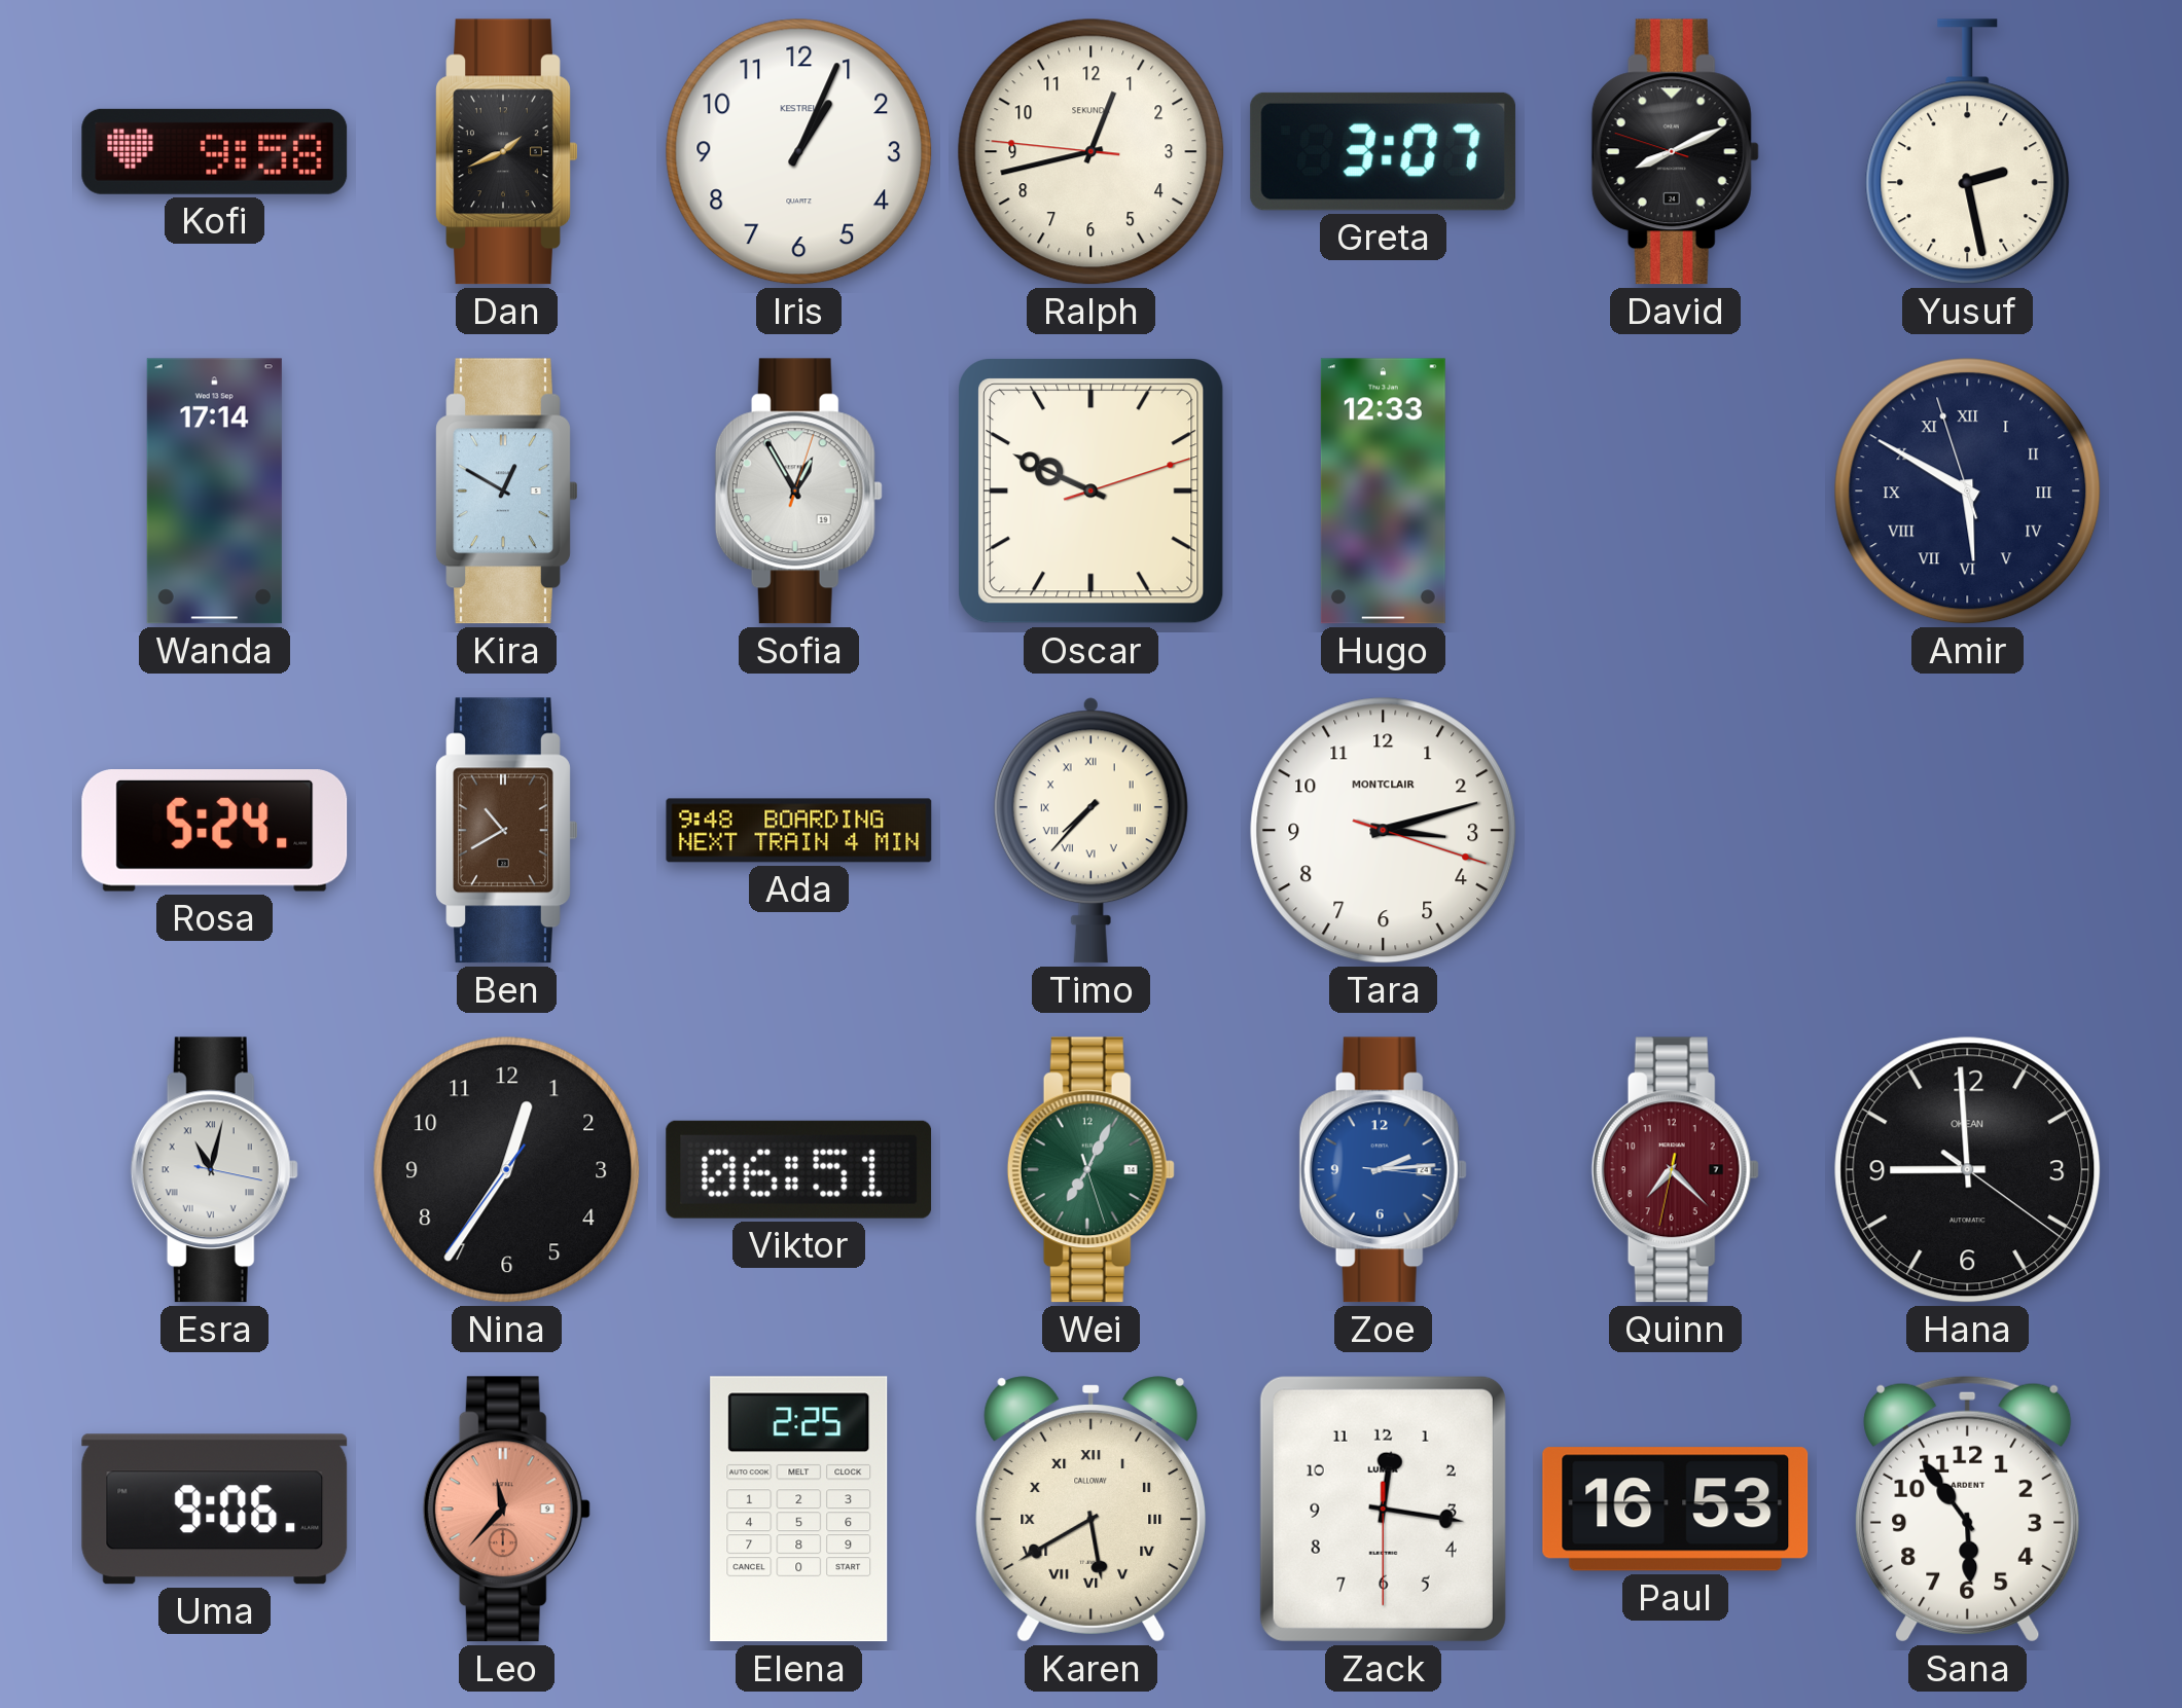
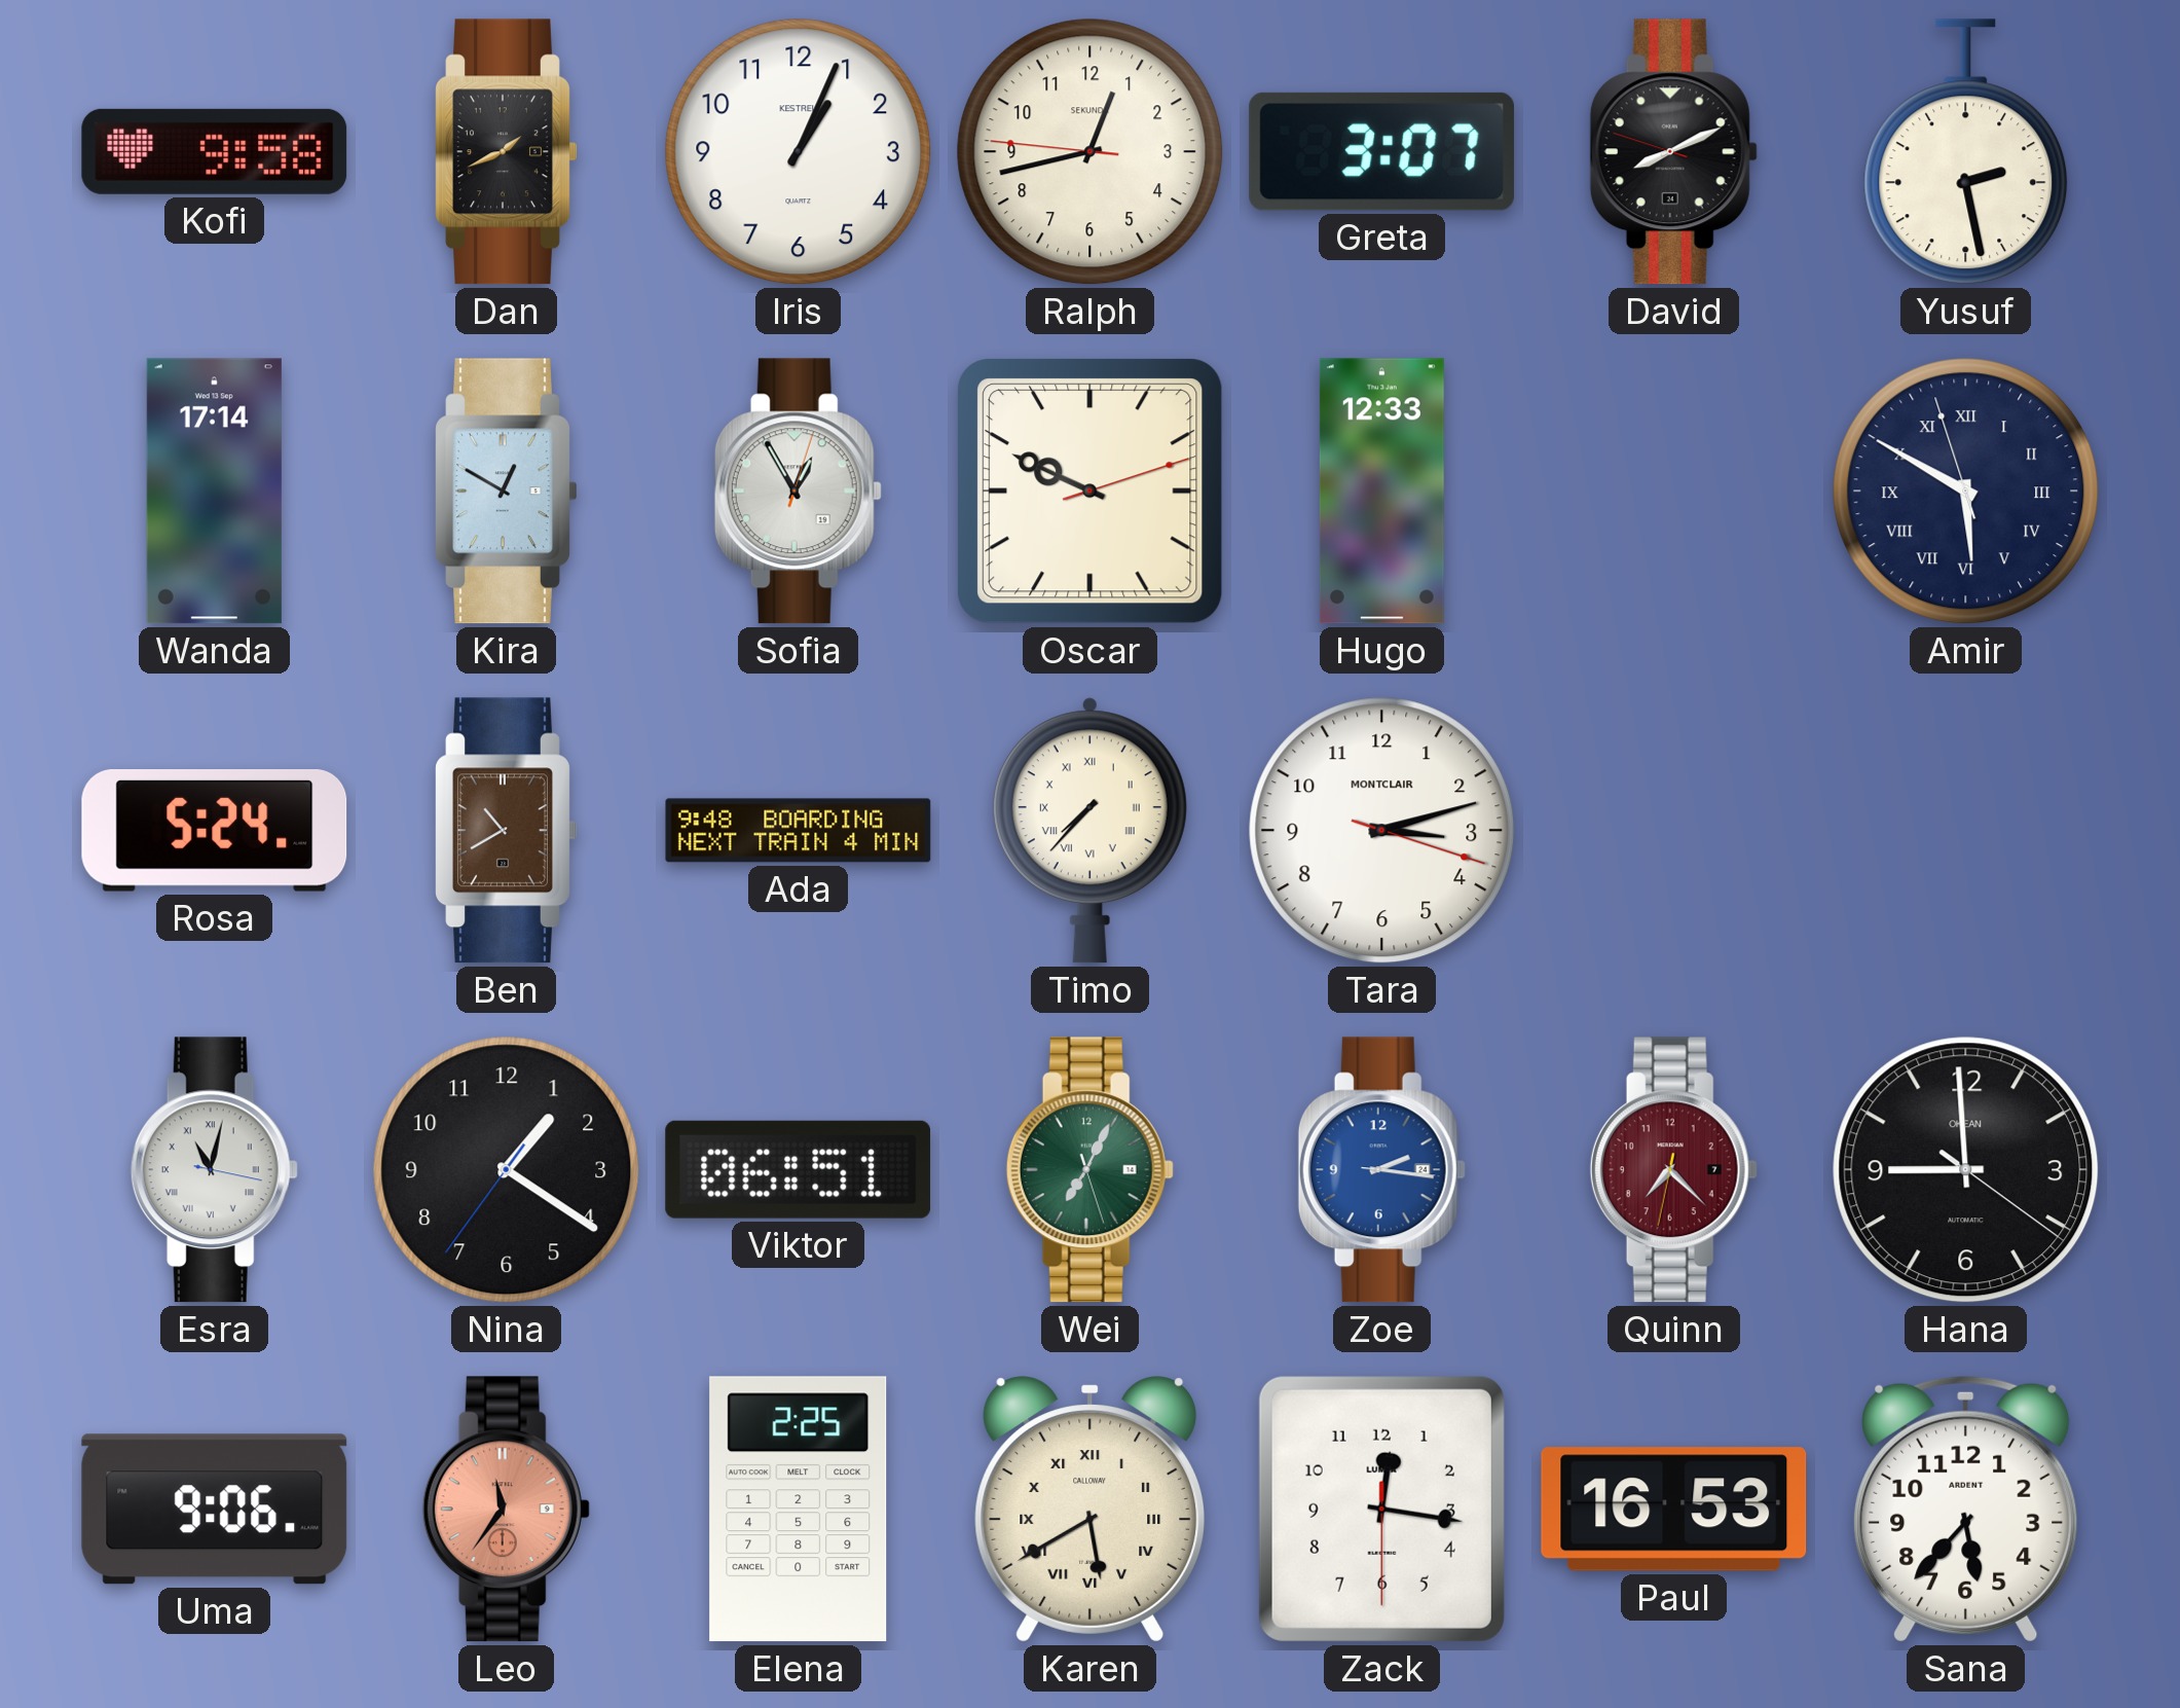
Nina: 12:35 -> 1:20
Zoe: 2:14 -> 2:16
Leo: 11:37 -> 11:36
Sana: 5:54 -> 5:37
